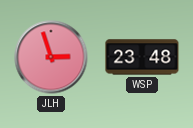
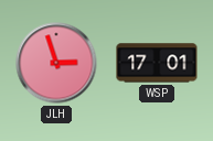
WSP: 23:48 -> 17:01
